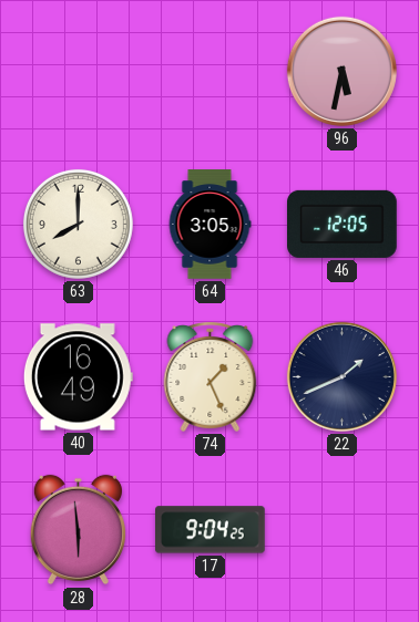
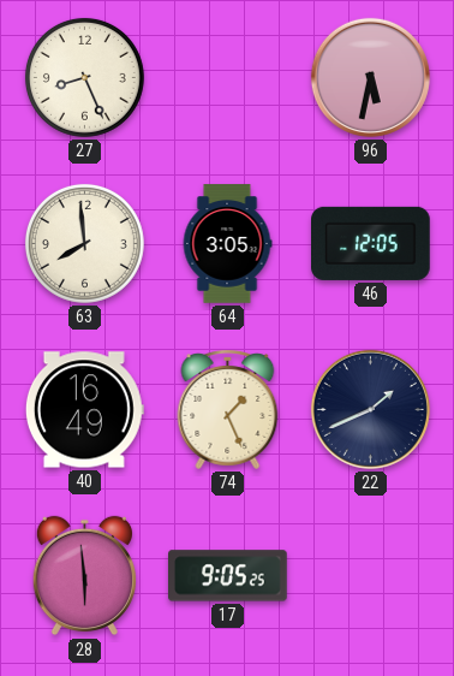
27: none -> 8:26
63: 8:00 -> 7:59
17: 9:04 -> 9:05
